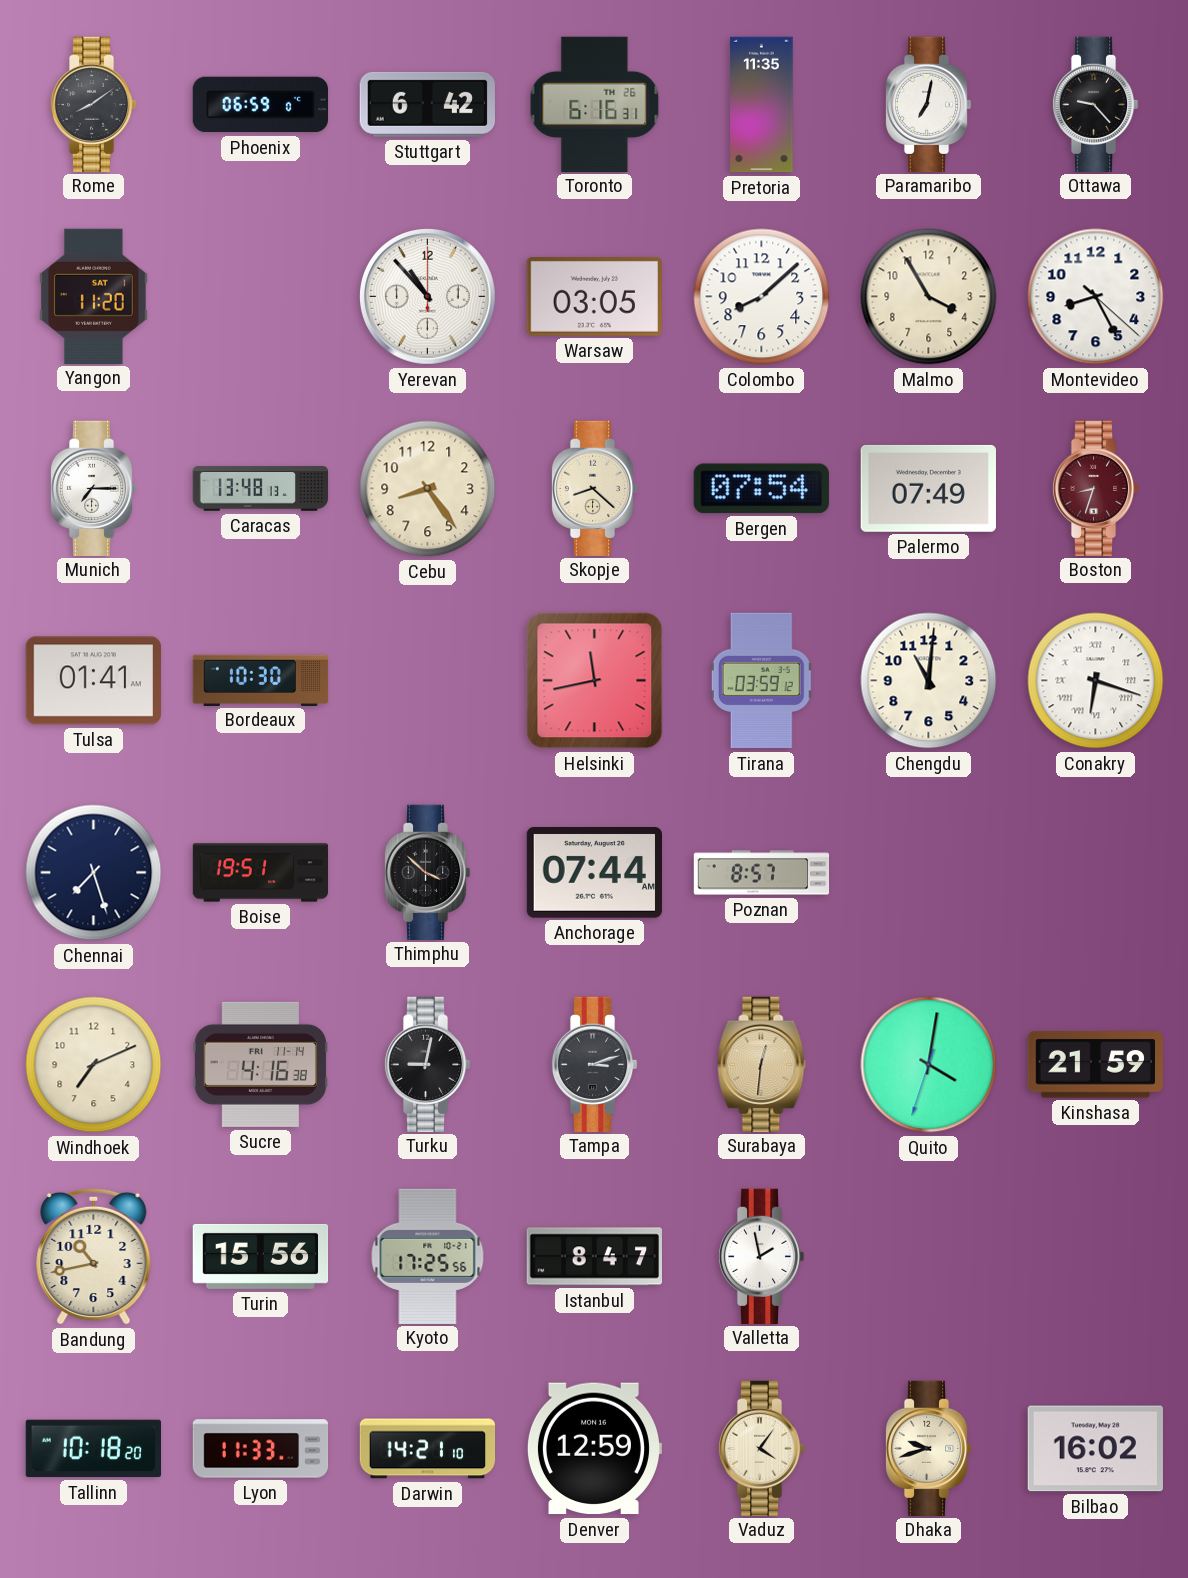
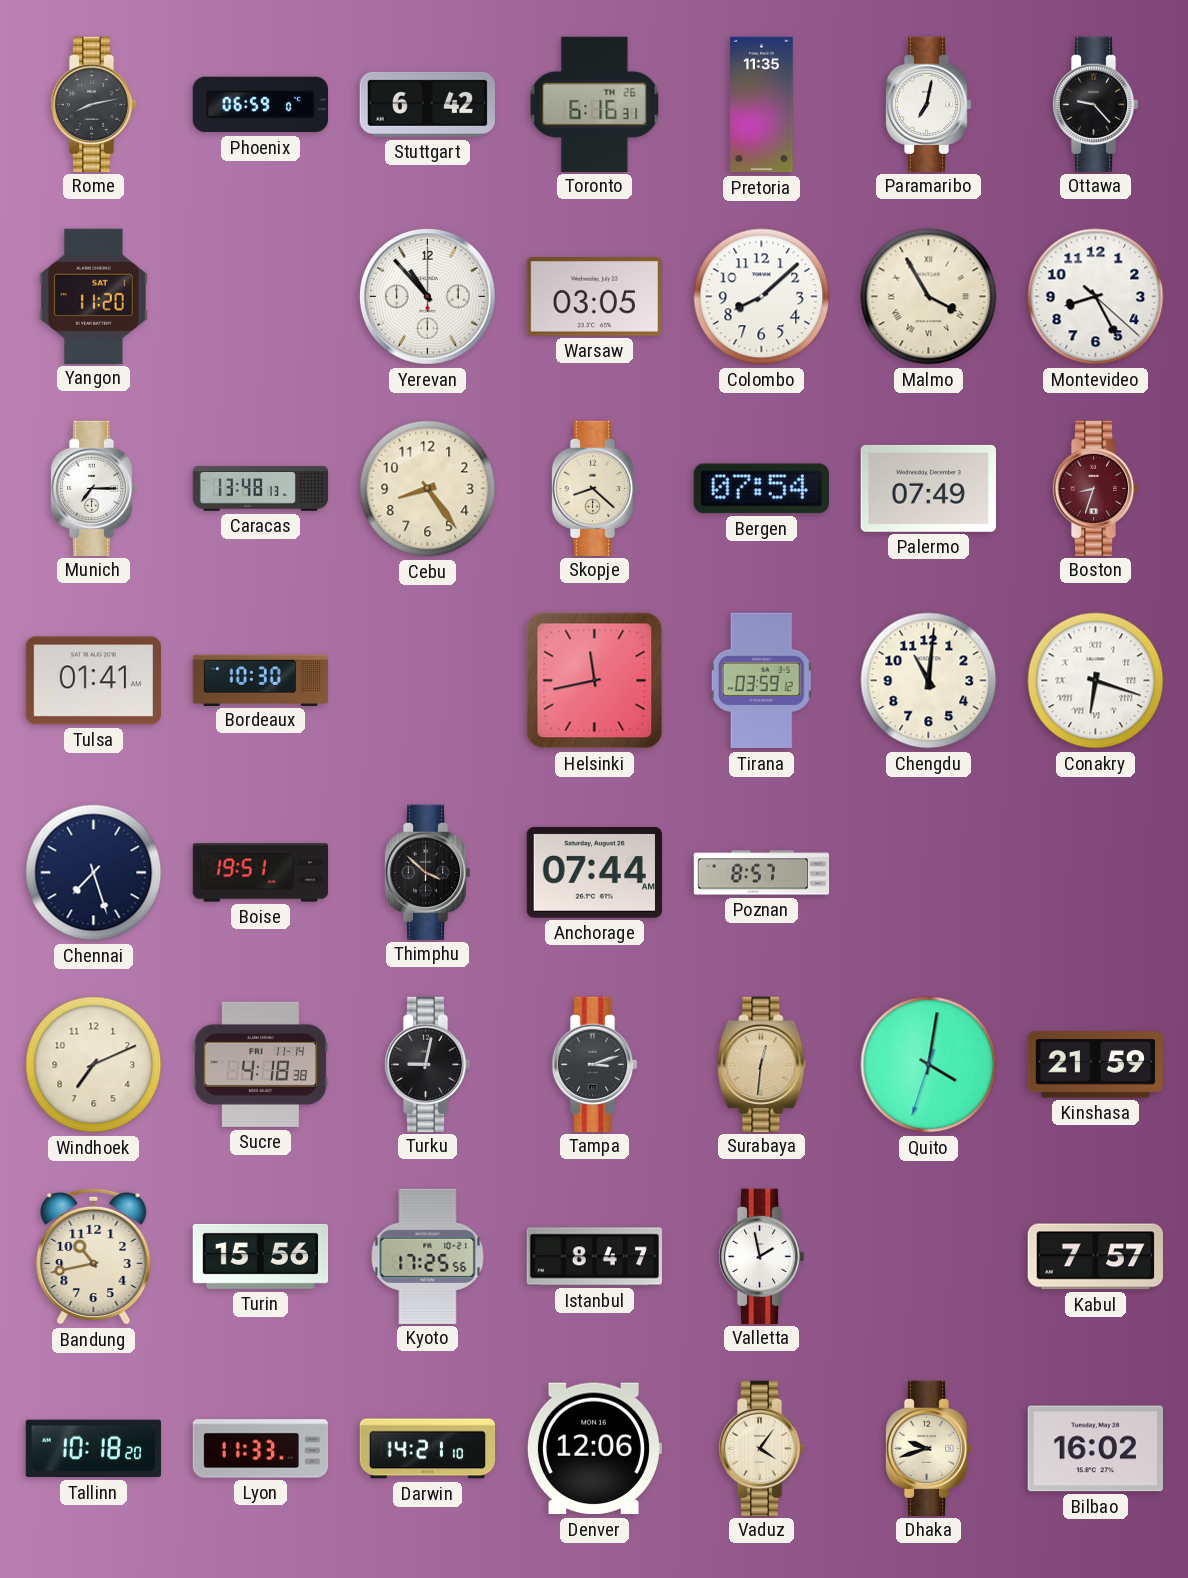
Rome: 8:09 -> 8:13
Malmo numerals: Arabic -> Roman
Sucre: 4:16 -> 4:18
Kabul: none -> 7:57
Denver: 12:59 -> 12:06
